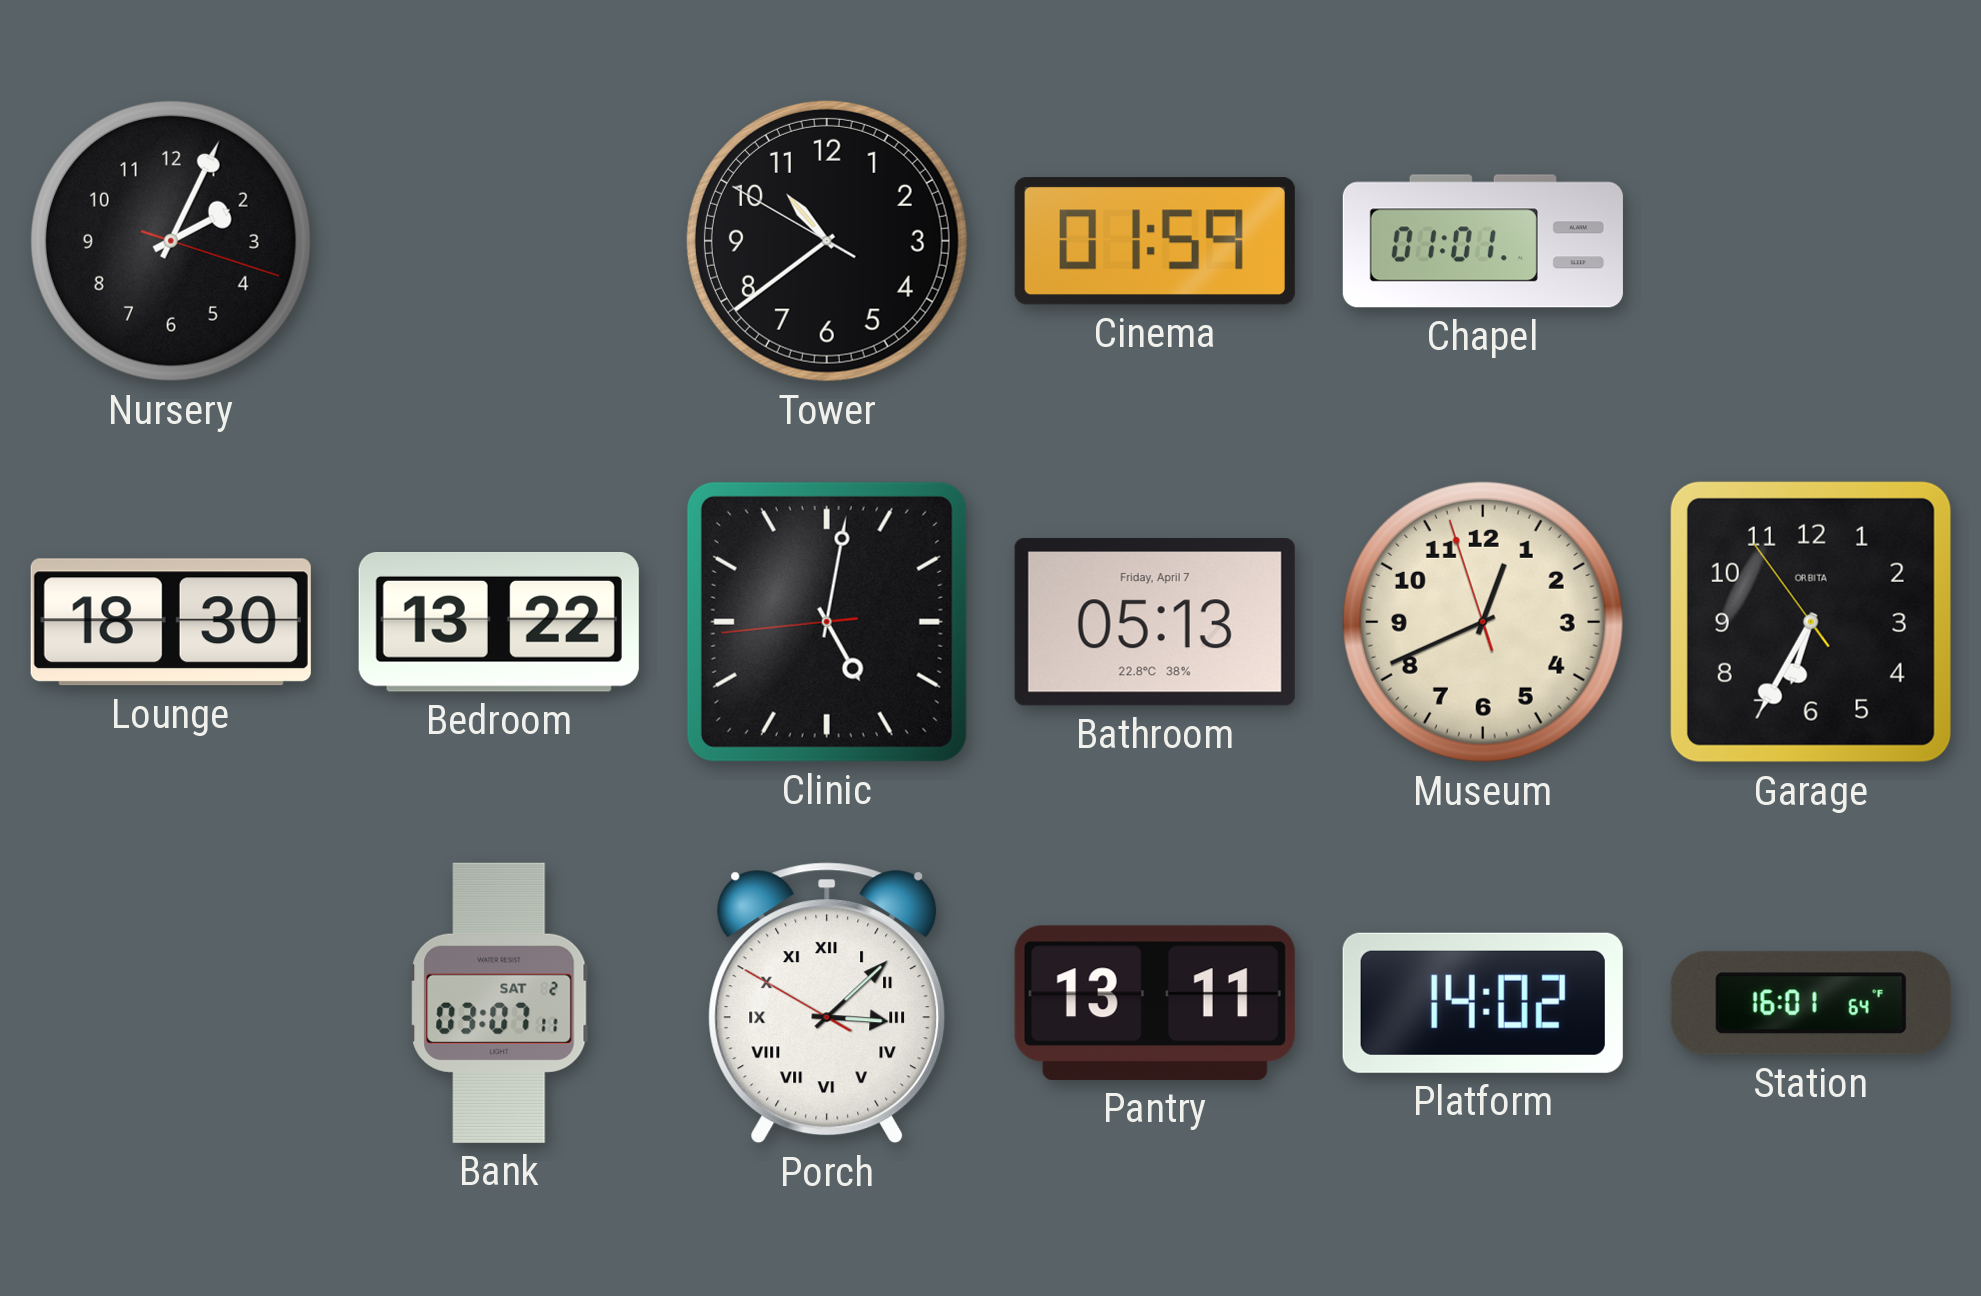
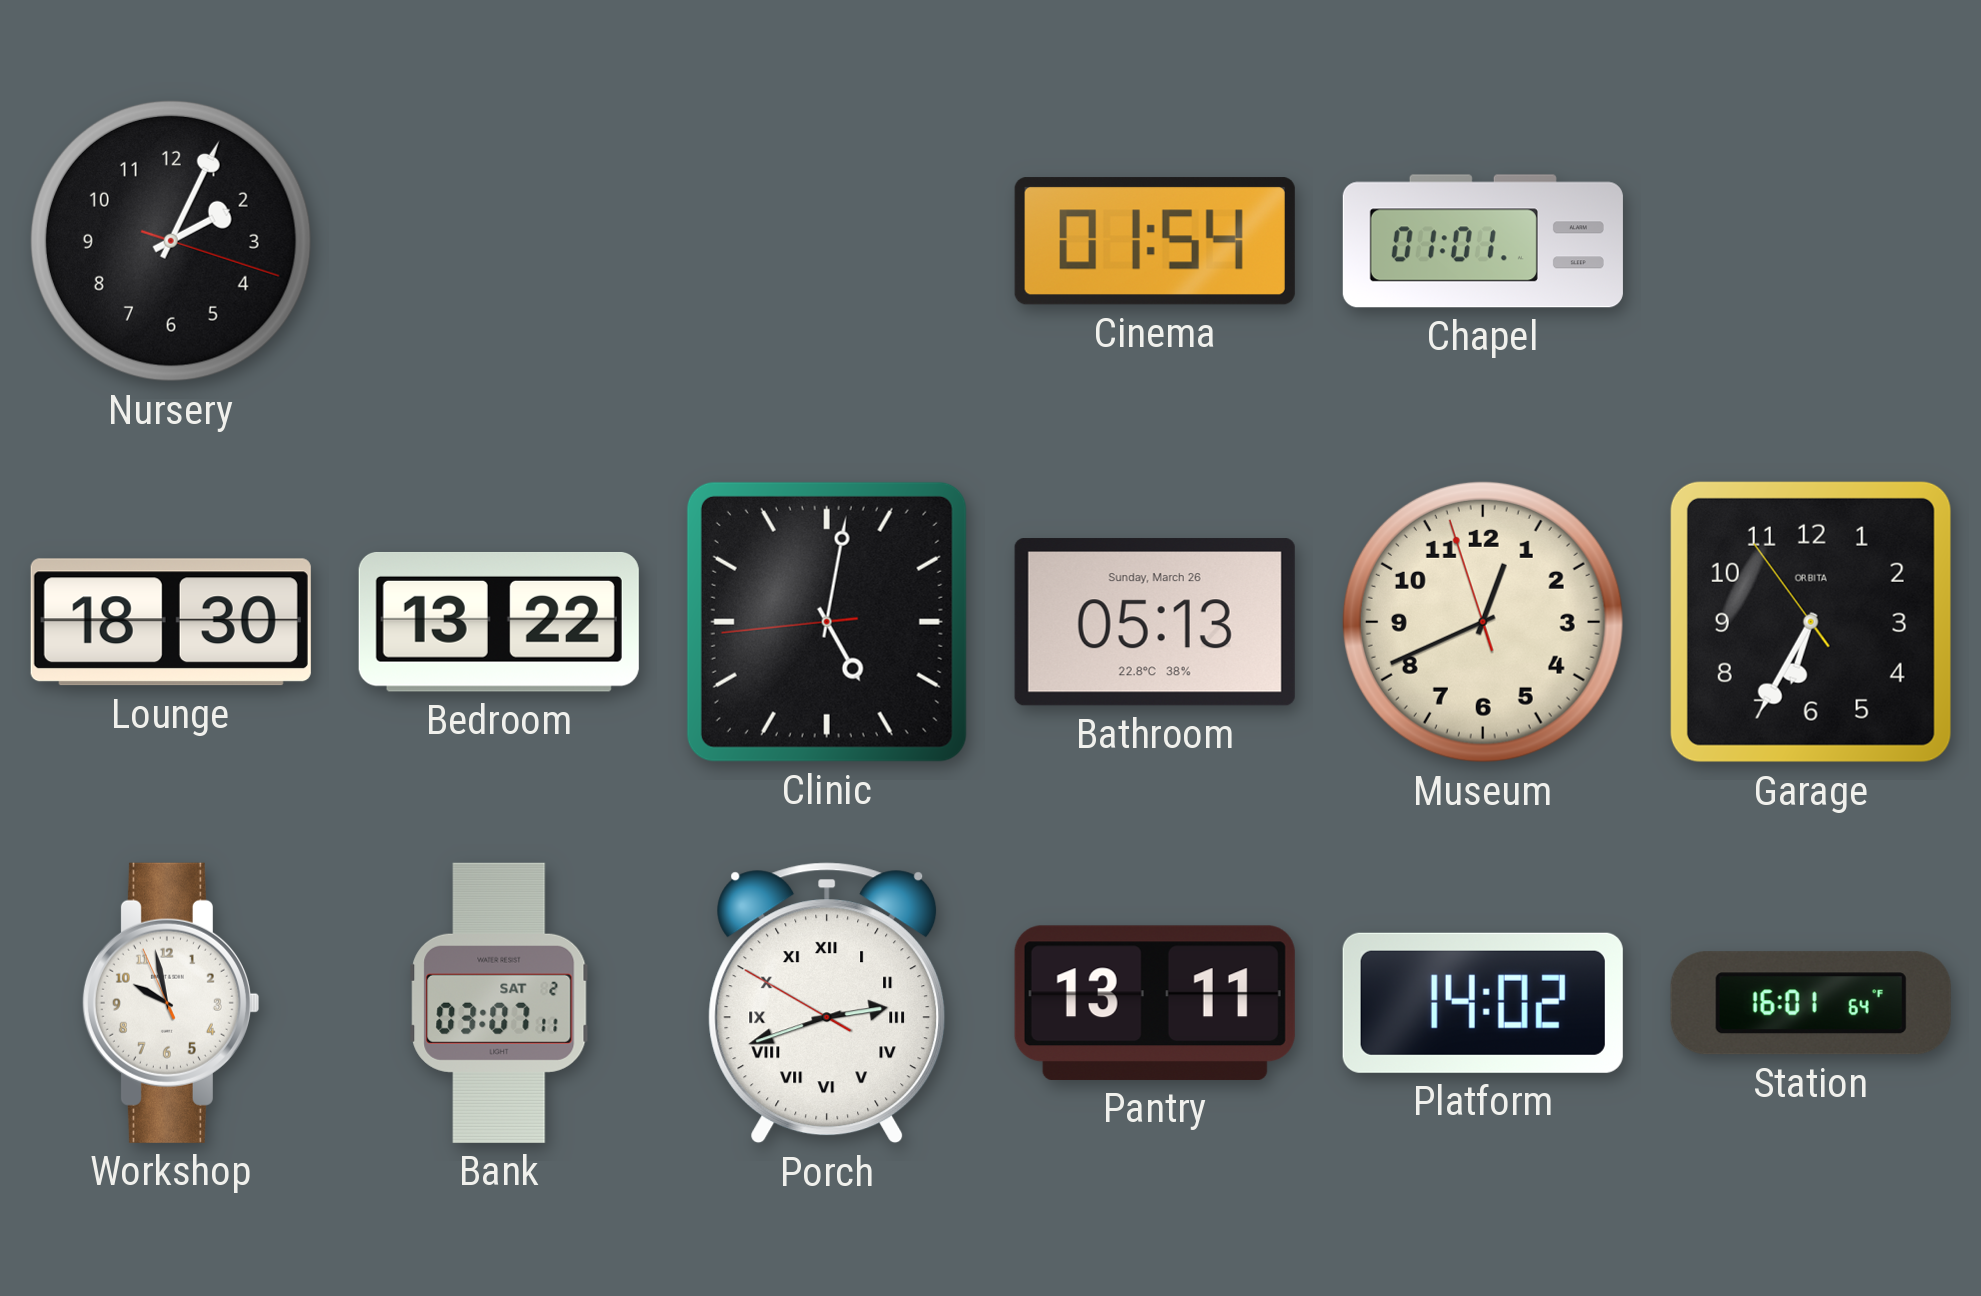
Tower: 10:38 -> none
Cinema: 01:59 -> 01:54
Bathroom date: Friday, April 7 -> Sunday, March 26
Workshop: none -> 9:57
Porch: 3:07 -> 2:41
